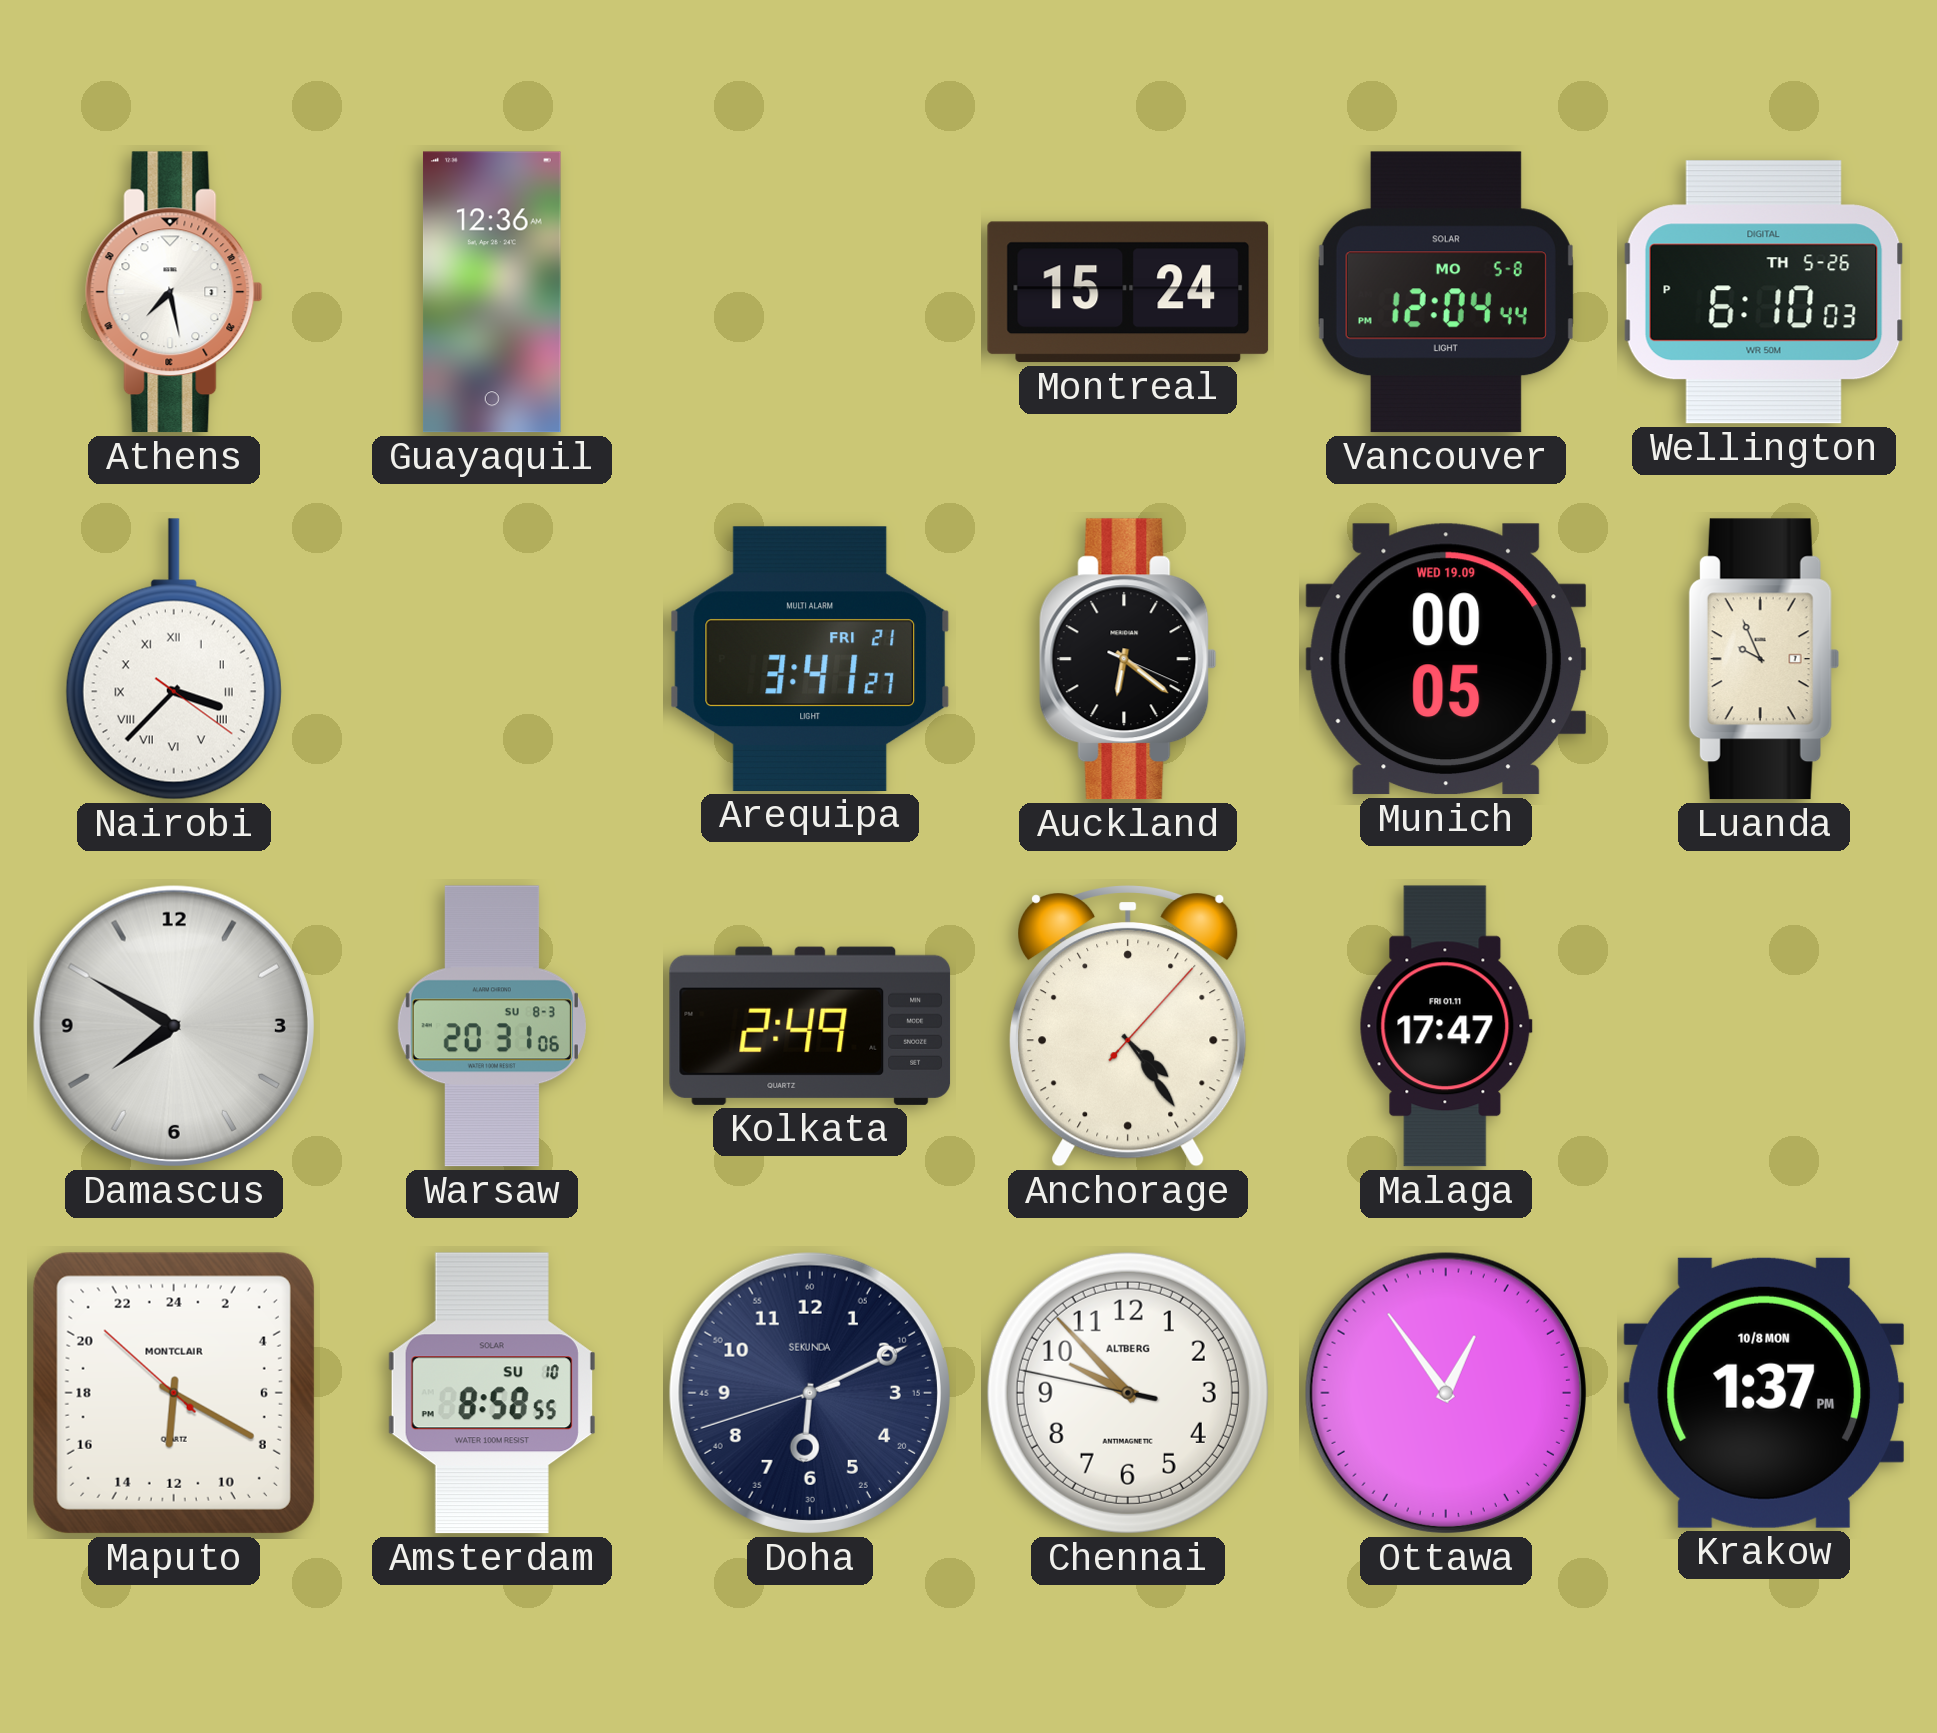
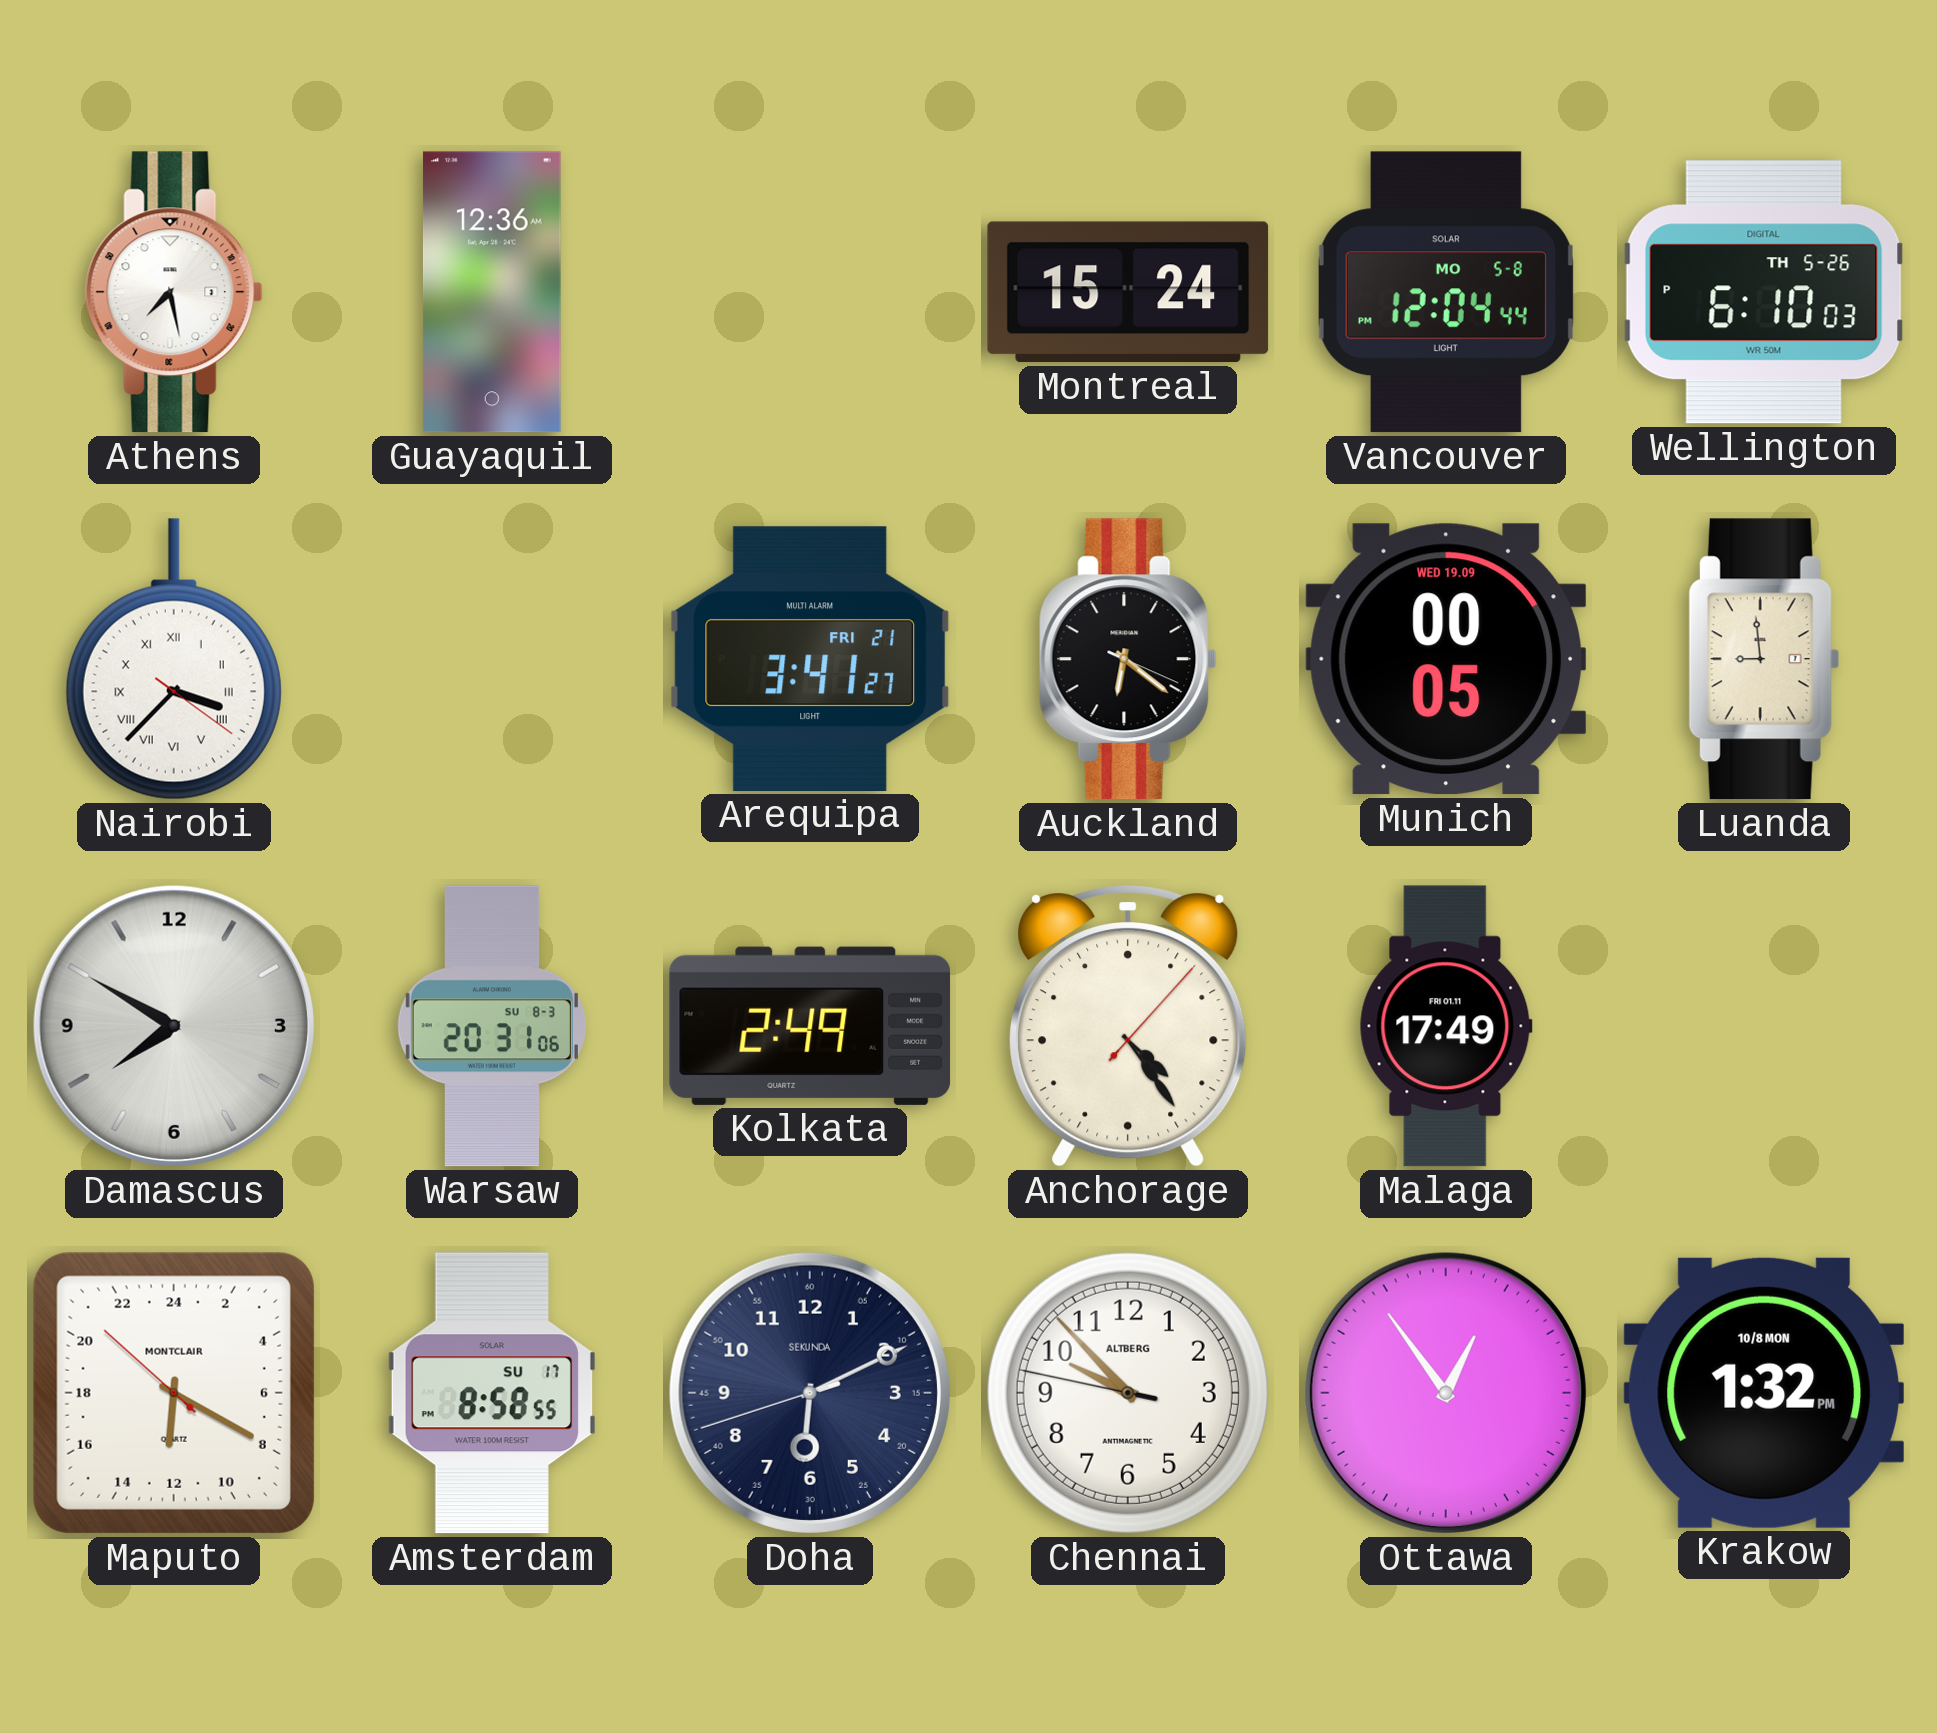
Luanda: 9:56 -> 8:59
Malaga: 17:47 -> 17:49
Amsterdam date: SU 10 -> SU 17
Krakow: 1:37 -> 1:32
